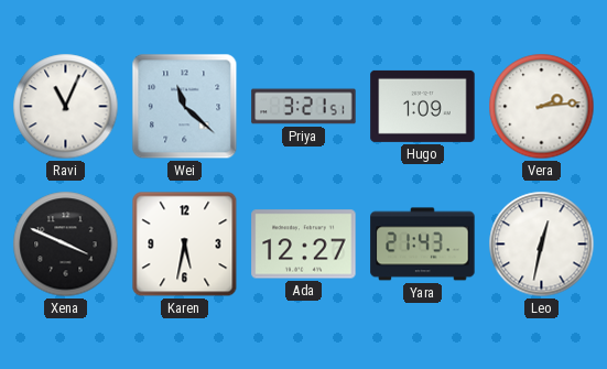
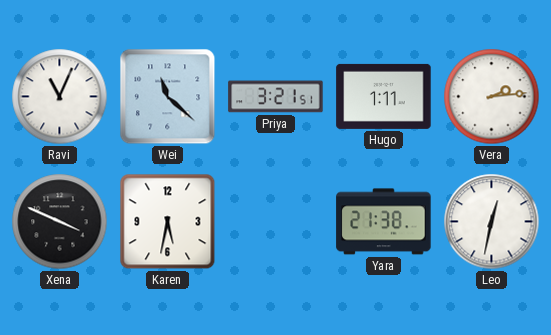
Hugo: 1:09 -> 1:11
Ada: 12:27 -> none
Yara: 21:43 -> 21:38
